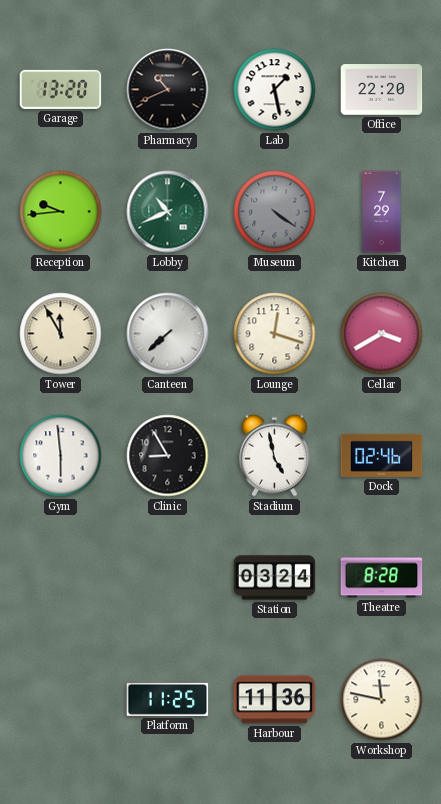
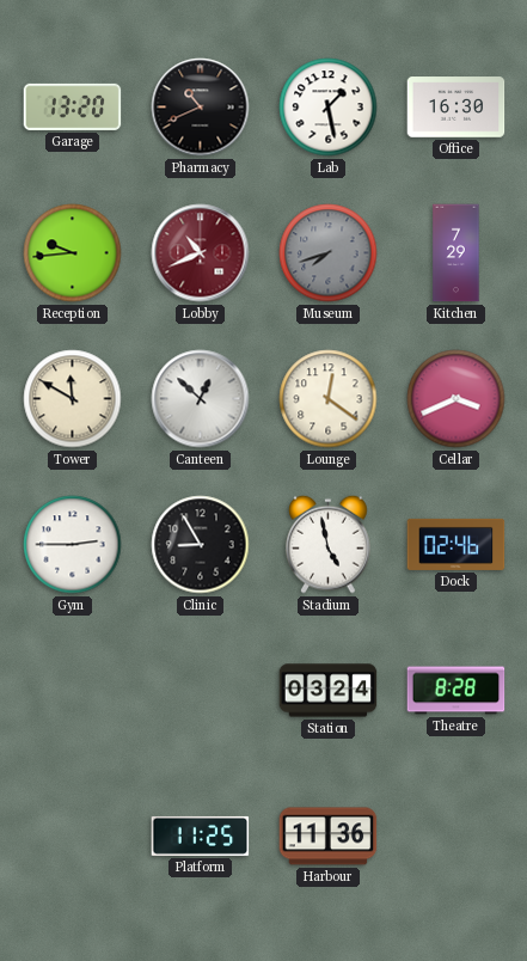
Office: 22:20 -> 16:30
Lobby dial: green -> burgundy
Museum: 4:21 -> 7:42
Tower: 11:55 -> 11:50
Canteen: 7:38 -> 12:52
Lounge: 12:18 -> 12:21
Cellar: 3:40 -> 3:41
Gym: 5:59 -> 2:45
Workshop: 11:47 -> none
